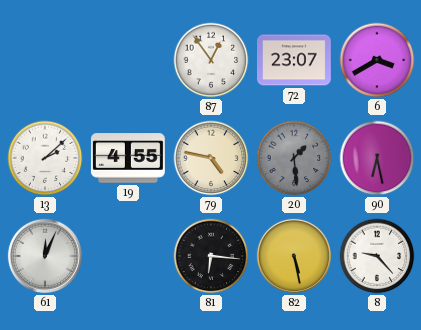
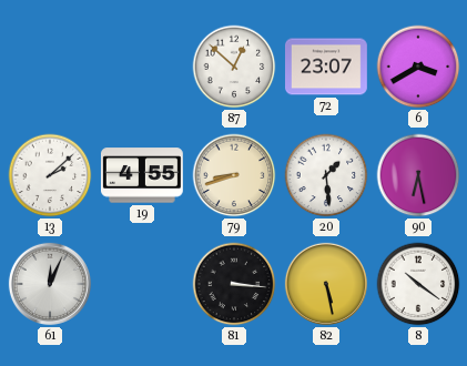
87: 12:54 -> 12:52
79: 4:47 -> 8:42
20 dial: grey -> white
81: 6:16 -> 3:16
8: 9:23 -> 10:21
